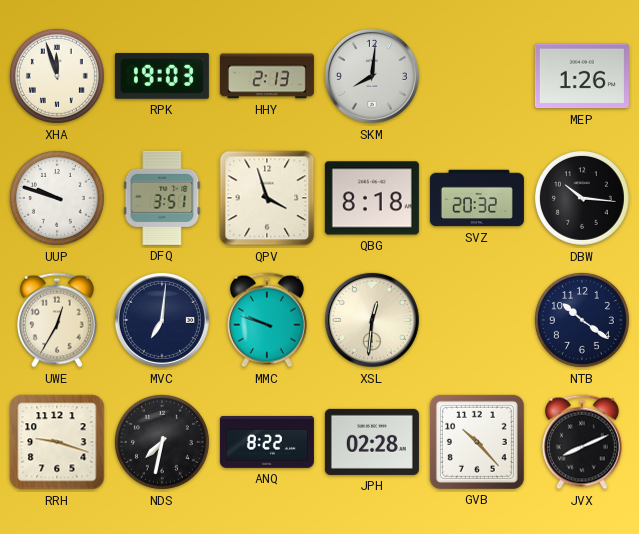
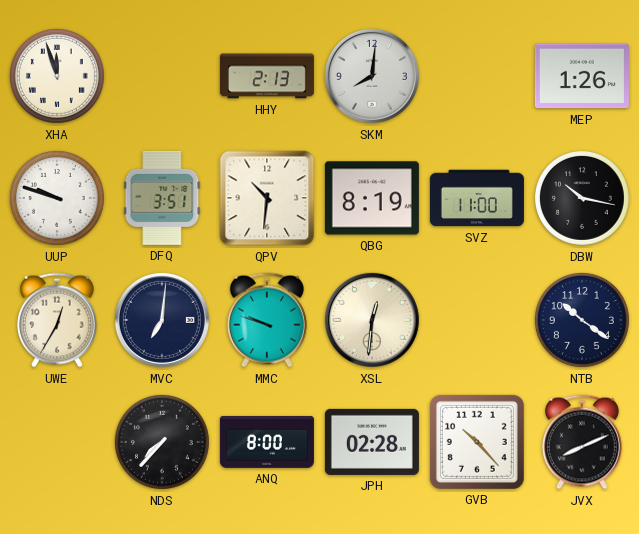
RPK: 19:03 -> none
QPV: 3:57 -> 10:31
QBG: 8:18 -> 8:19
SVZ: 20:32 -> 11:00
DBW: 10:16 -> 10:17
RRH: 9:18 -> none
NDS: 7:32 -> 7:37
ANQ: 8:22 -> 8:00
